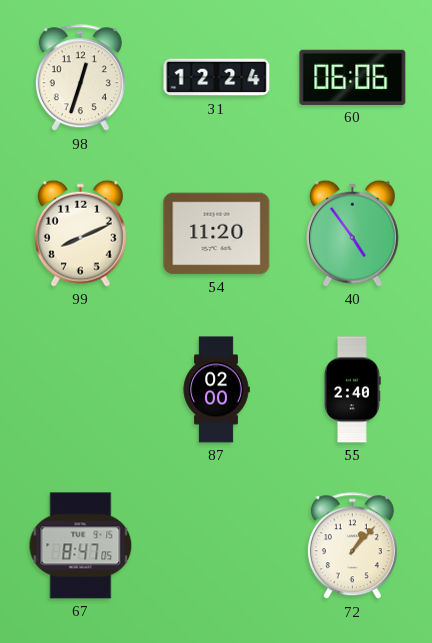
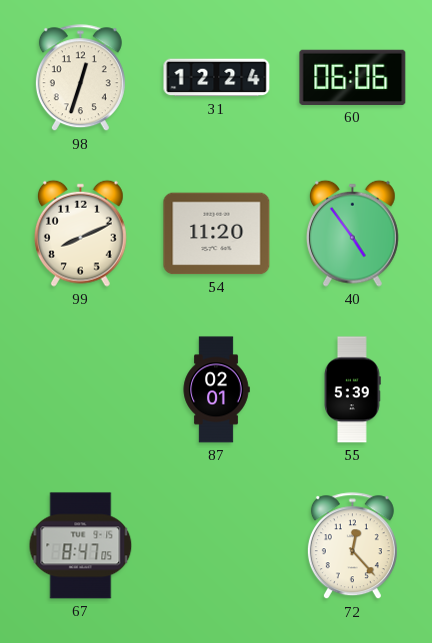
87: 02:00 -> 02:01
55: 2:40 -> 5:39
72: 1:07 -> 12:23
